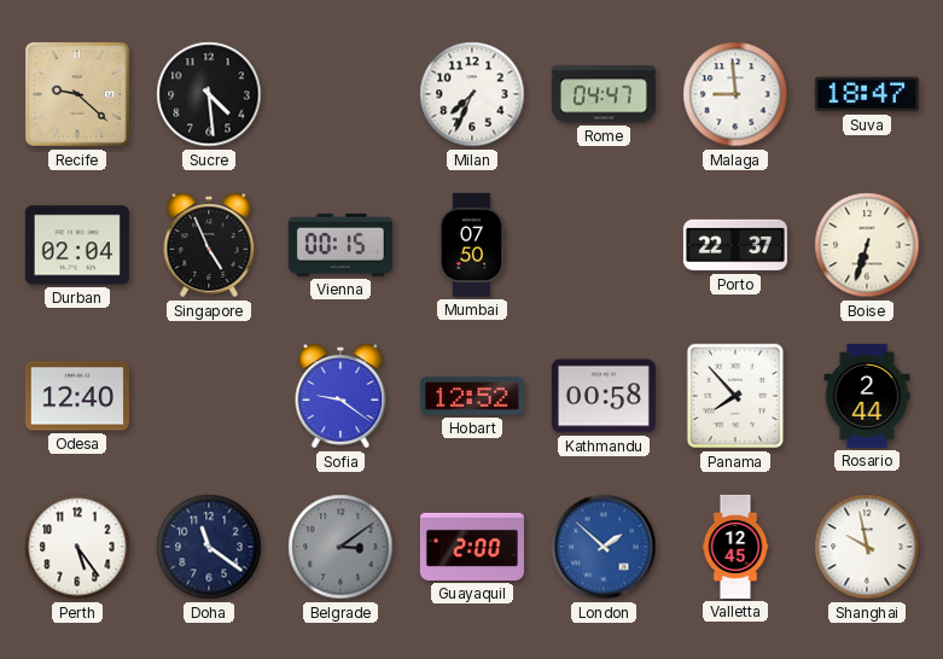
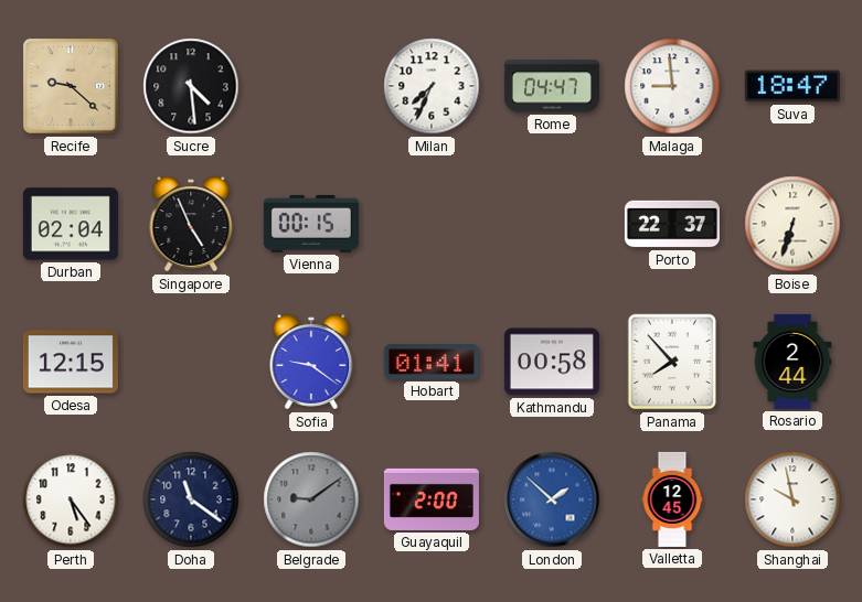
Mumbai: 07:50 -> none
Odesa: 12:40 -> 12:15
Hobart: 12:52 -> 01:41
Belgrade: 3:09 -> 9:09
